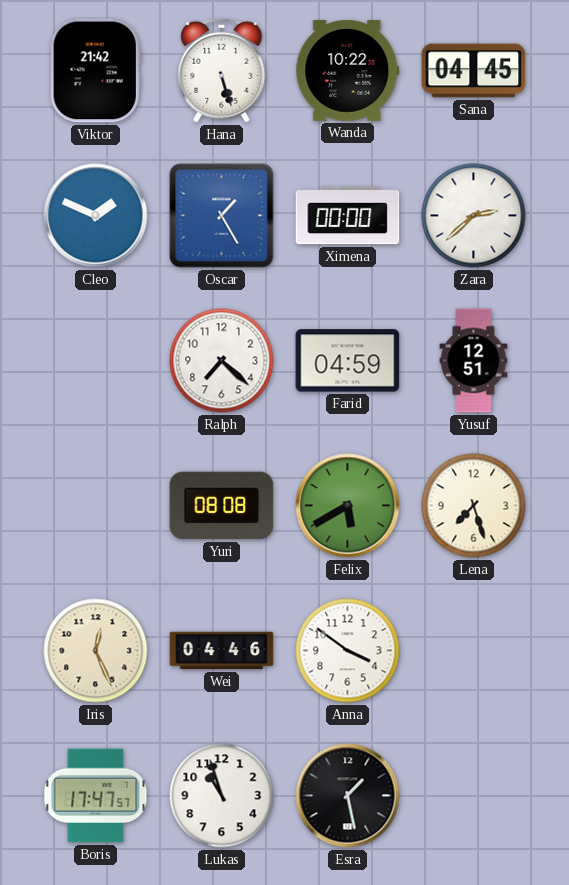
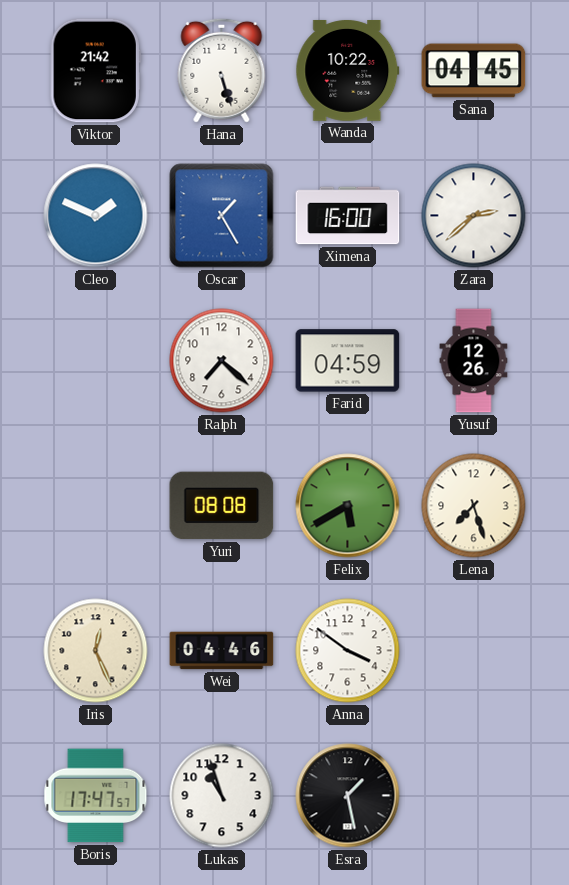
Ximena: 00:00 -> 16:00
Yusuf: 12:51 -> 12:26
